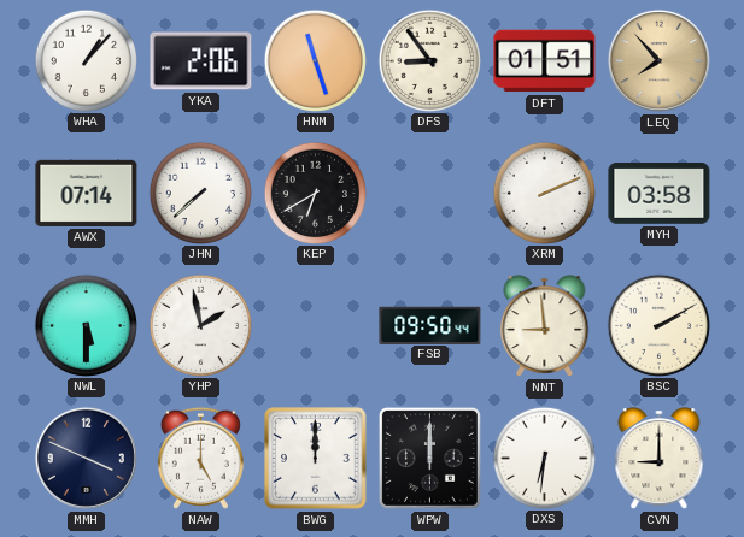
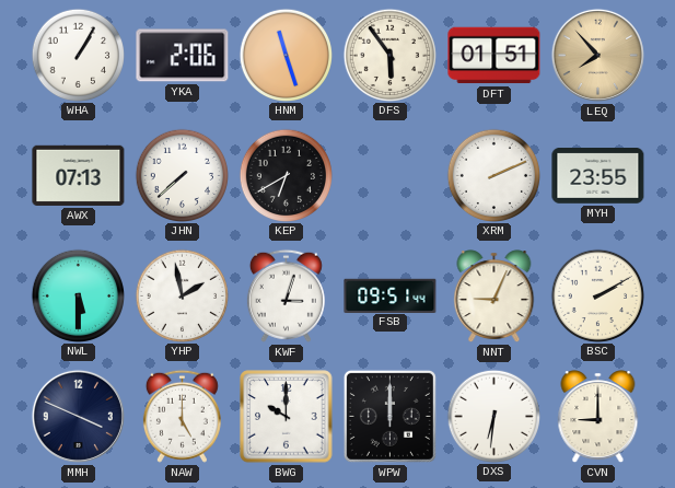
WHA: 1:07 -> 1:05
DFS: 8:54 -> 5:54
AWX: 07:14 -> 07:13
MYH: 03:58 -> 23:55
KWF: none -> 3:03
FSB: 09:50 -> 09:51
NNT: 8:59 -> 9:04
BWG: 12:00 -> 10:00
